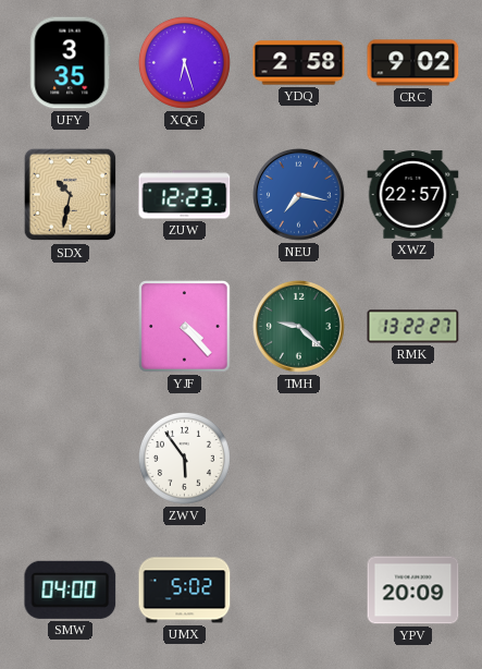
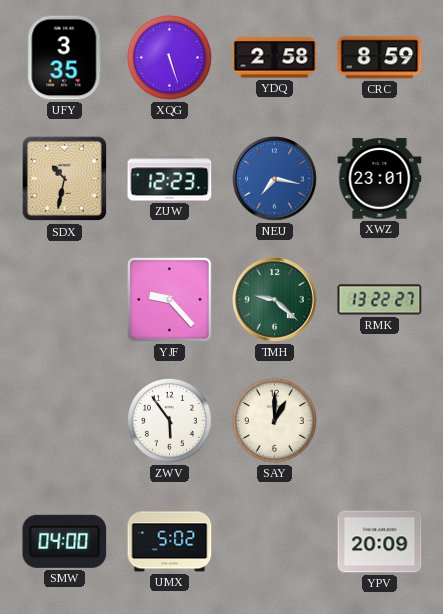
XQG: 6:27 -> 5:27
CRC: 9:02 -> 8:59
XWZ: 22:57 -> 23:01
YJF: 4:23 -> 9:23
SAY: none -> 1:00
